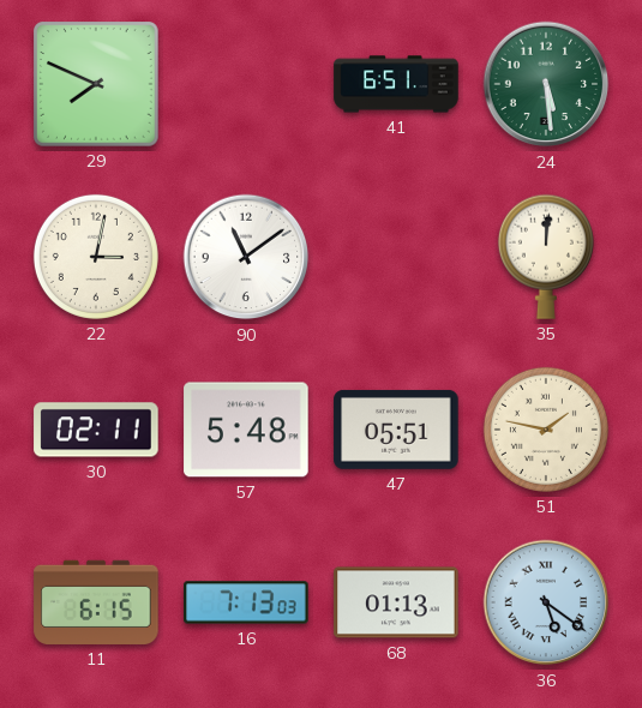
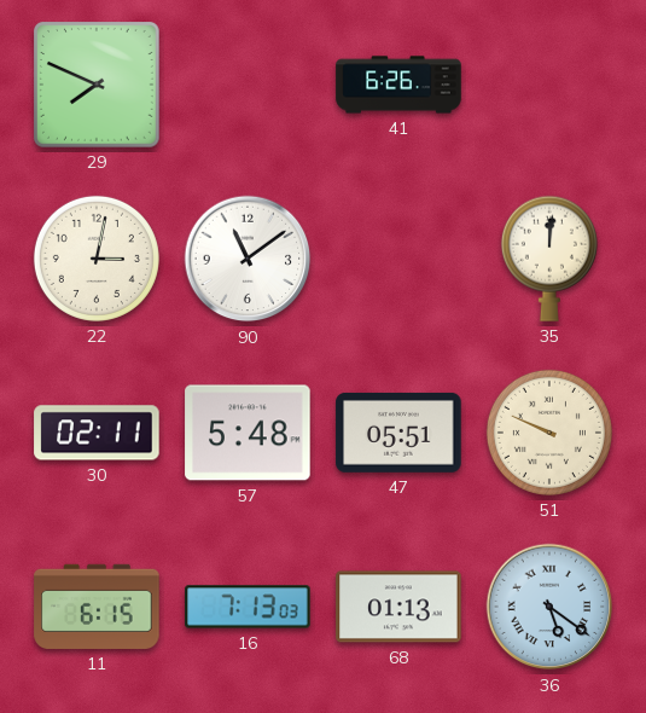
41: 6:51 -> 6:26
24: 5:29 -> none
51: 1:47 -> 9:49
